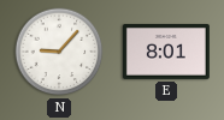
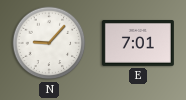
E: 8:01 -> 7:01
